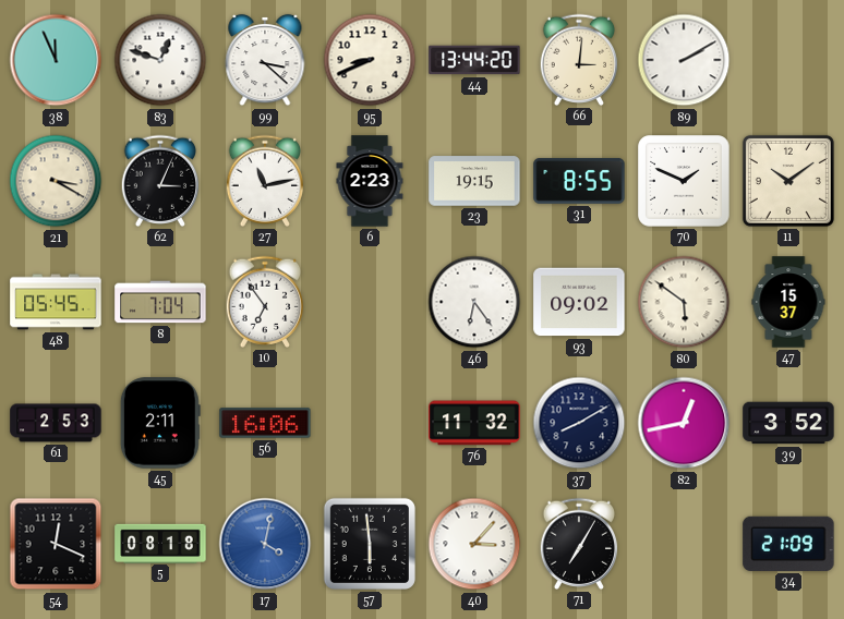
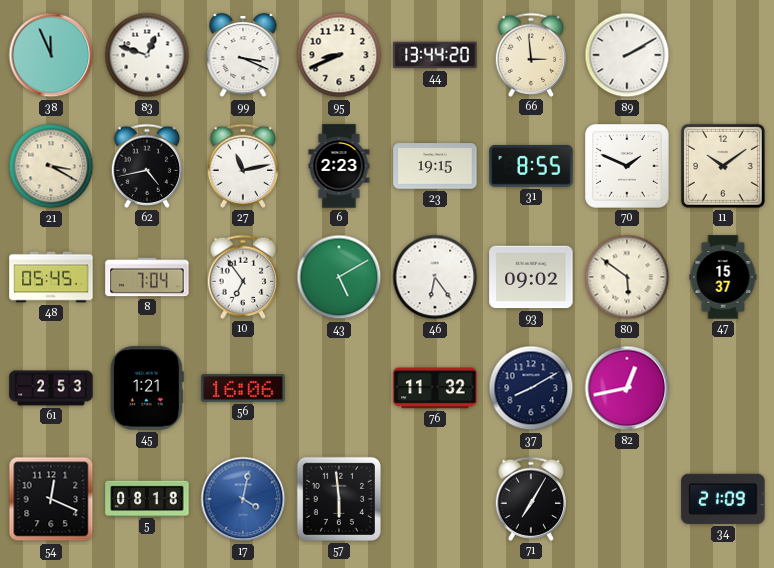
99: 3:22 -> 3:19
66: 3:01 -> 2:59
62: 3:04 -> 4:43
43: none -> 5:10
45: 2:11 -> 1:21
39: 3:52 -> none
40: 3:07 -> none
